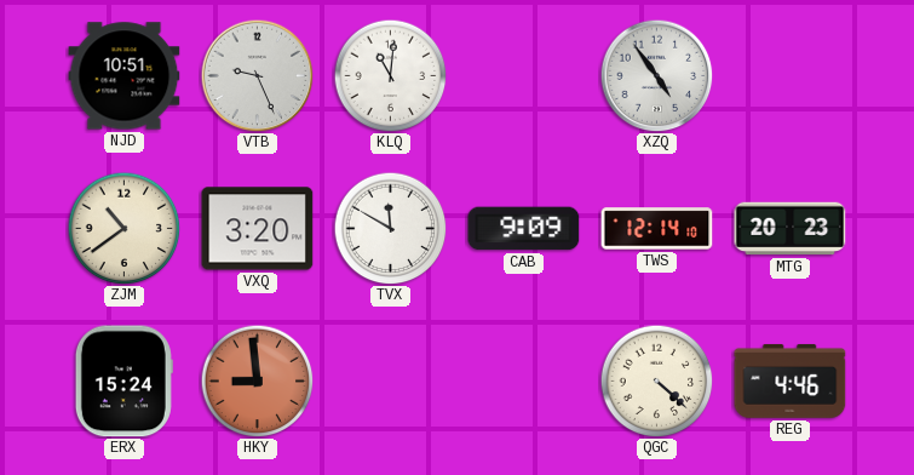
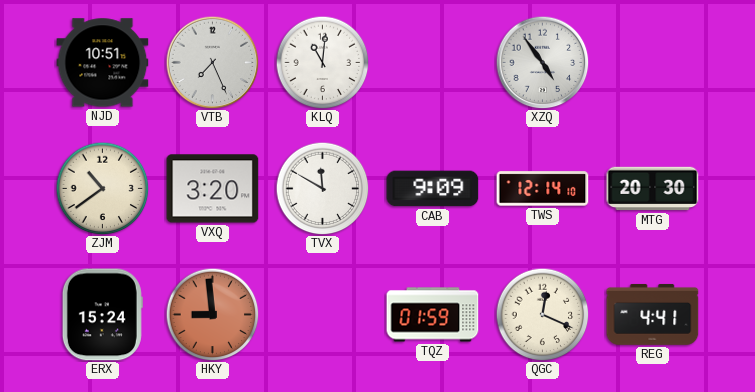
VTB: 9:26 -> 7:26
MTG: 20:23 -> 20:30
TQZ: none -> 01:59
QGC: 4:22 -> 12:19
REG: 4:46 -> 4:41
